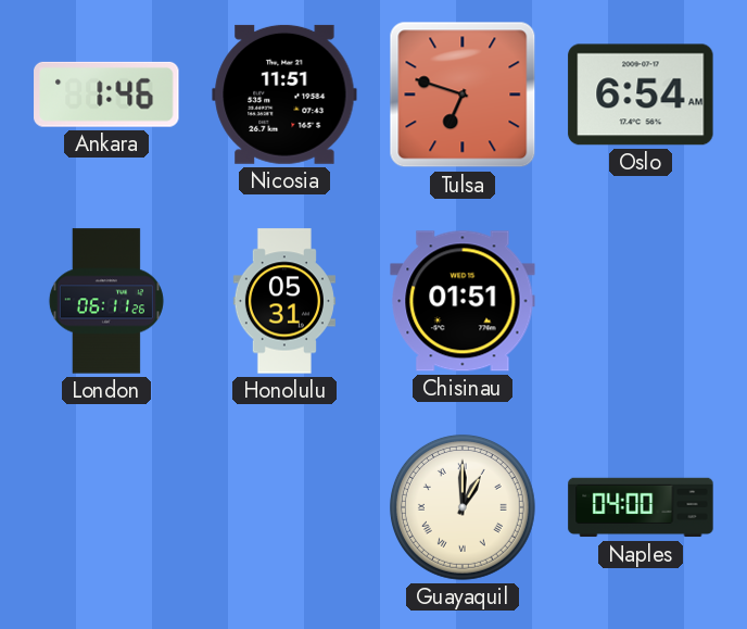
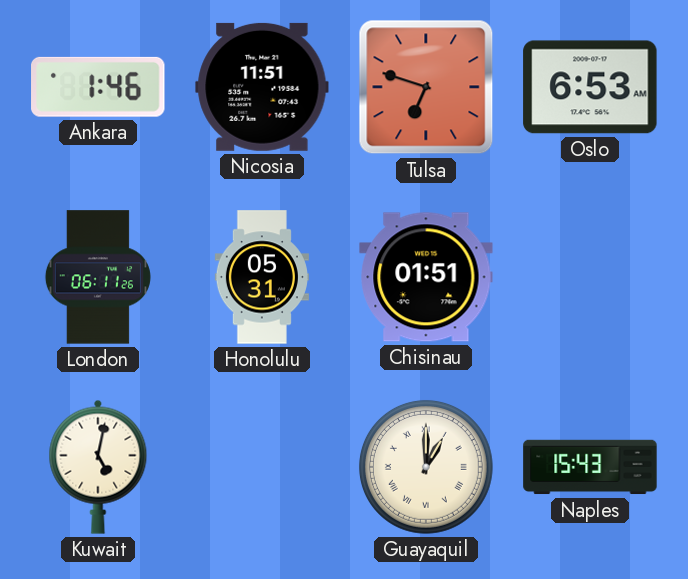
Oslo: 6:54 -> 6:53
Kuwait: none -> 5:02
Naples: 04:00 -> 15:43
